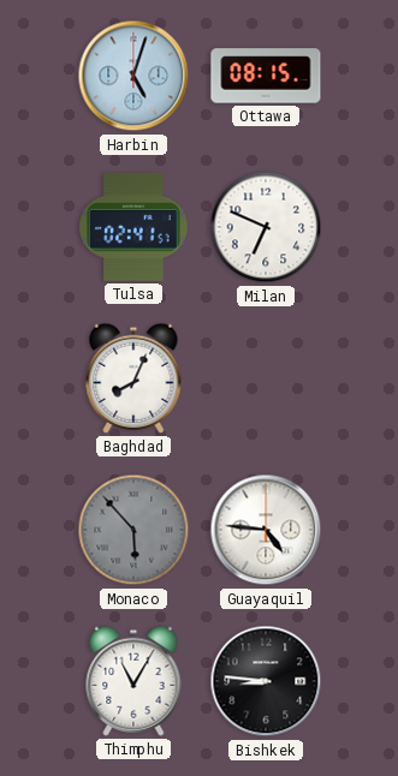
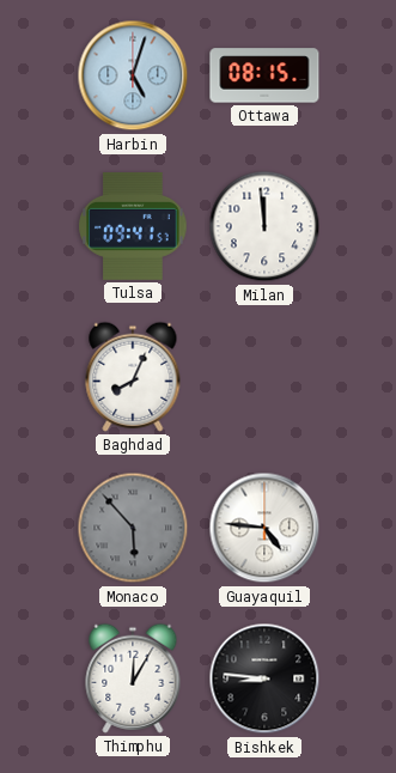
Tulsa: 02:41 -> 09:41
Milan: 6:49 -> 11:59
Thimphu: 11:05 -> 12:05
